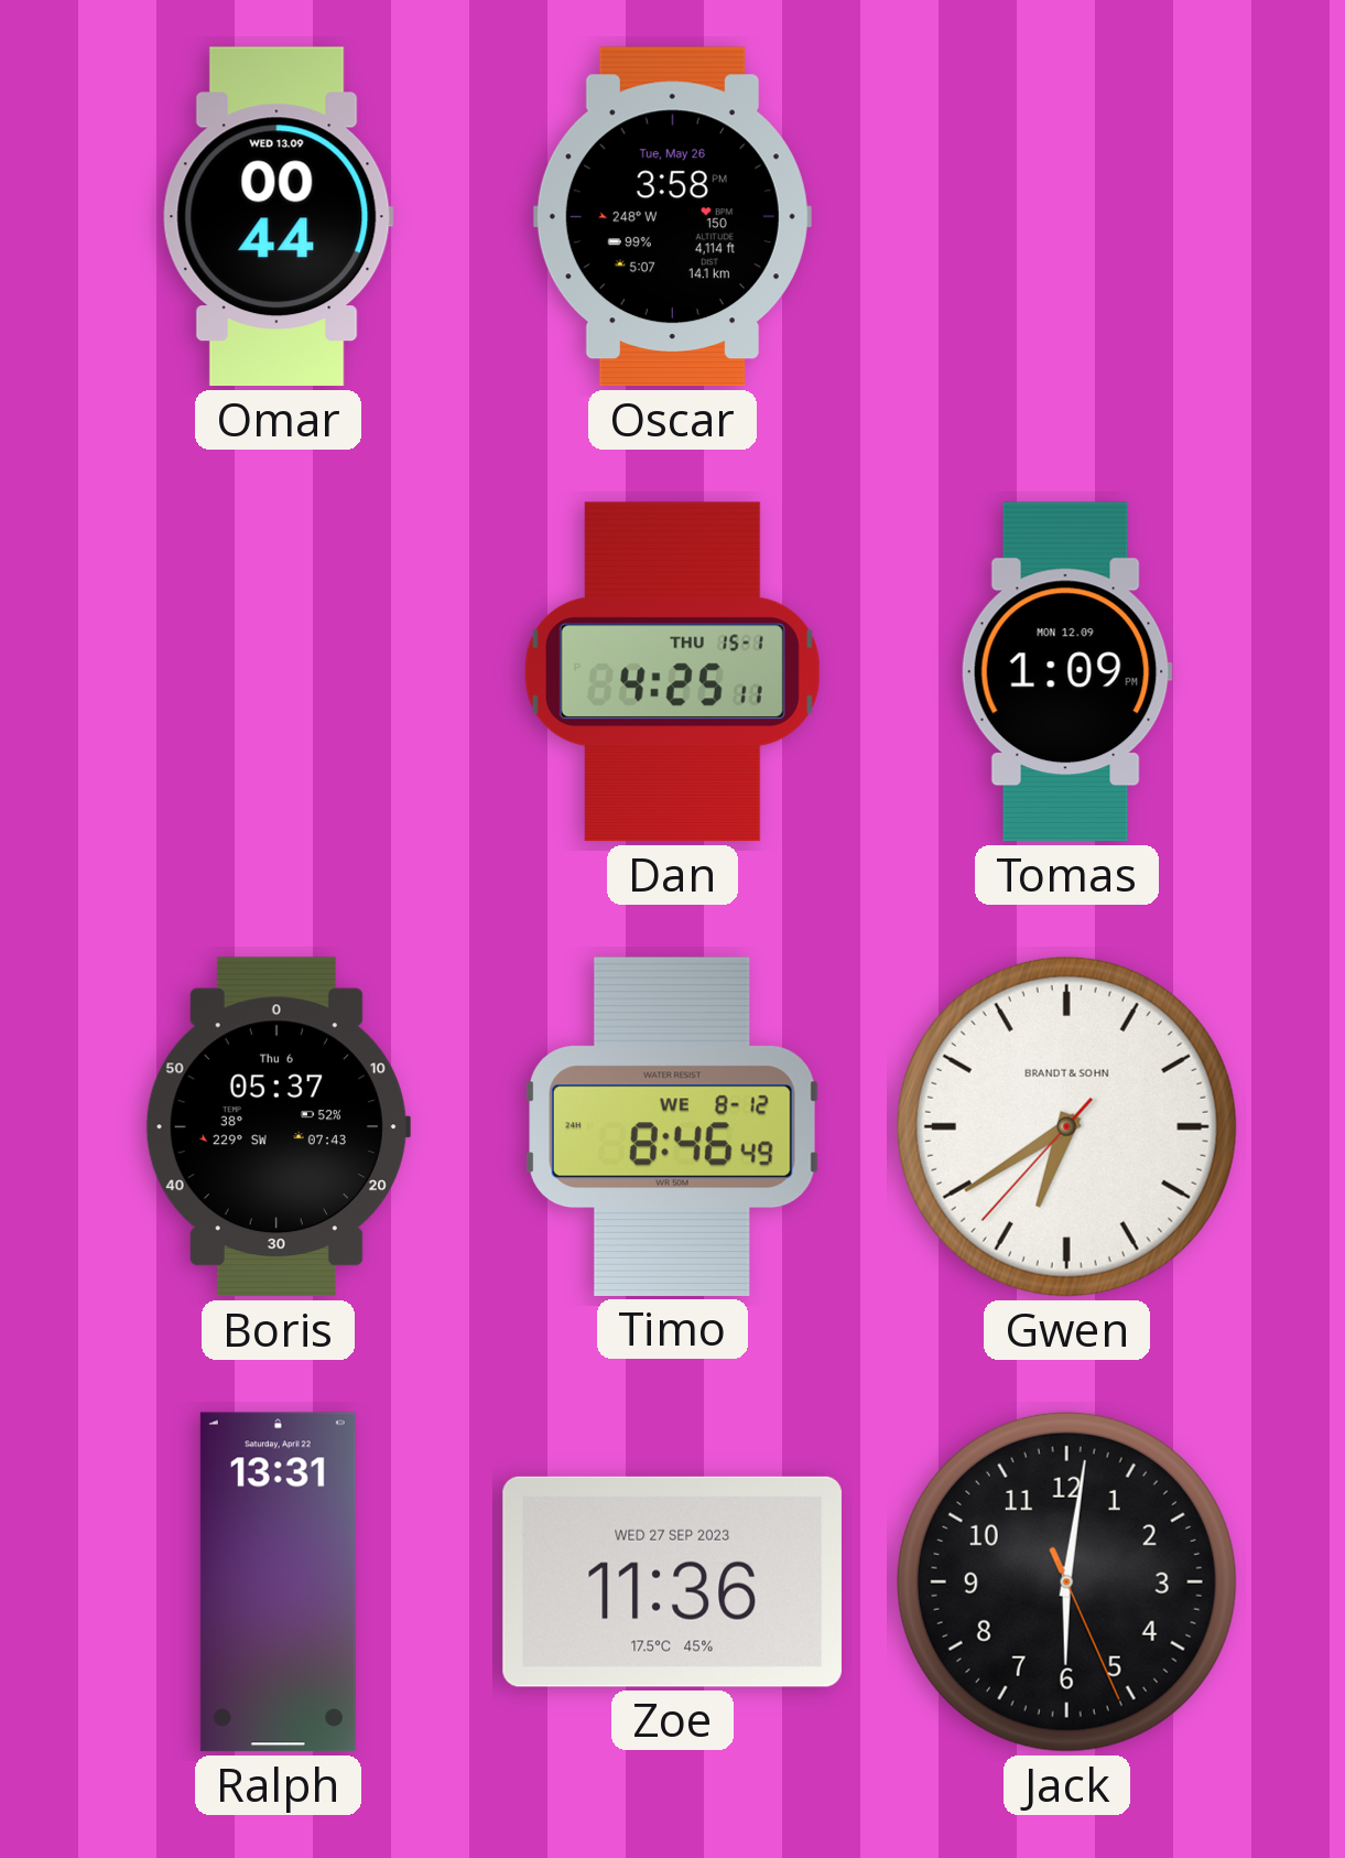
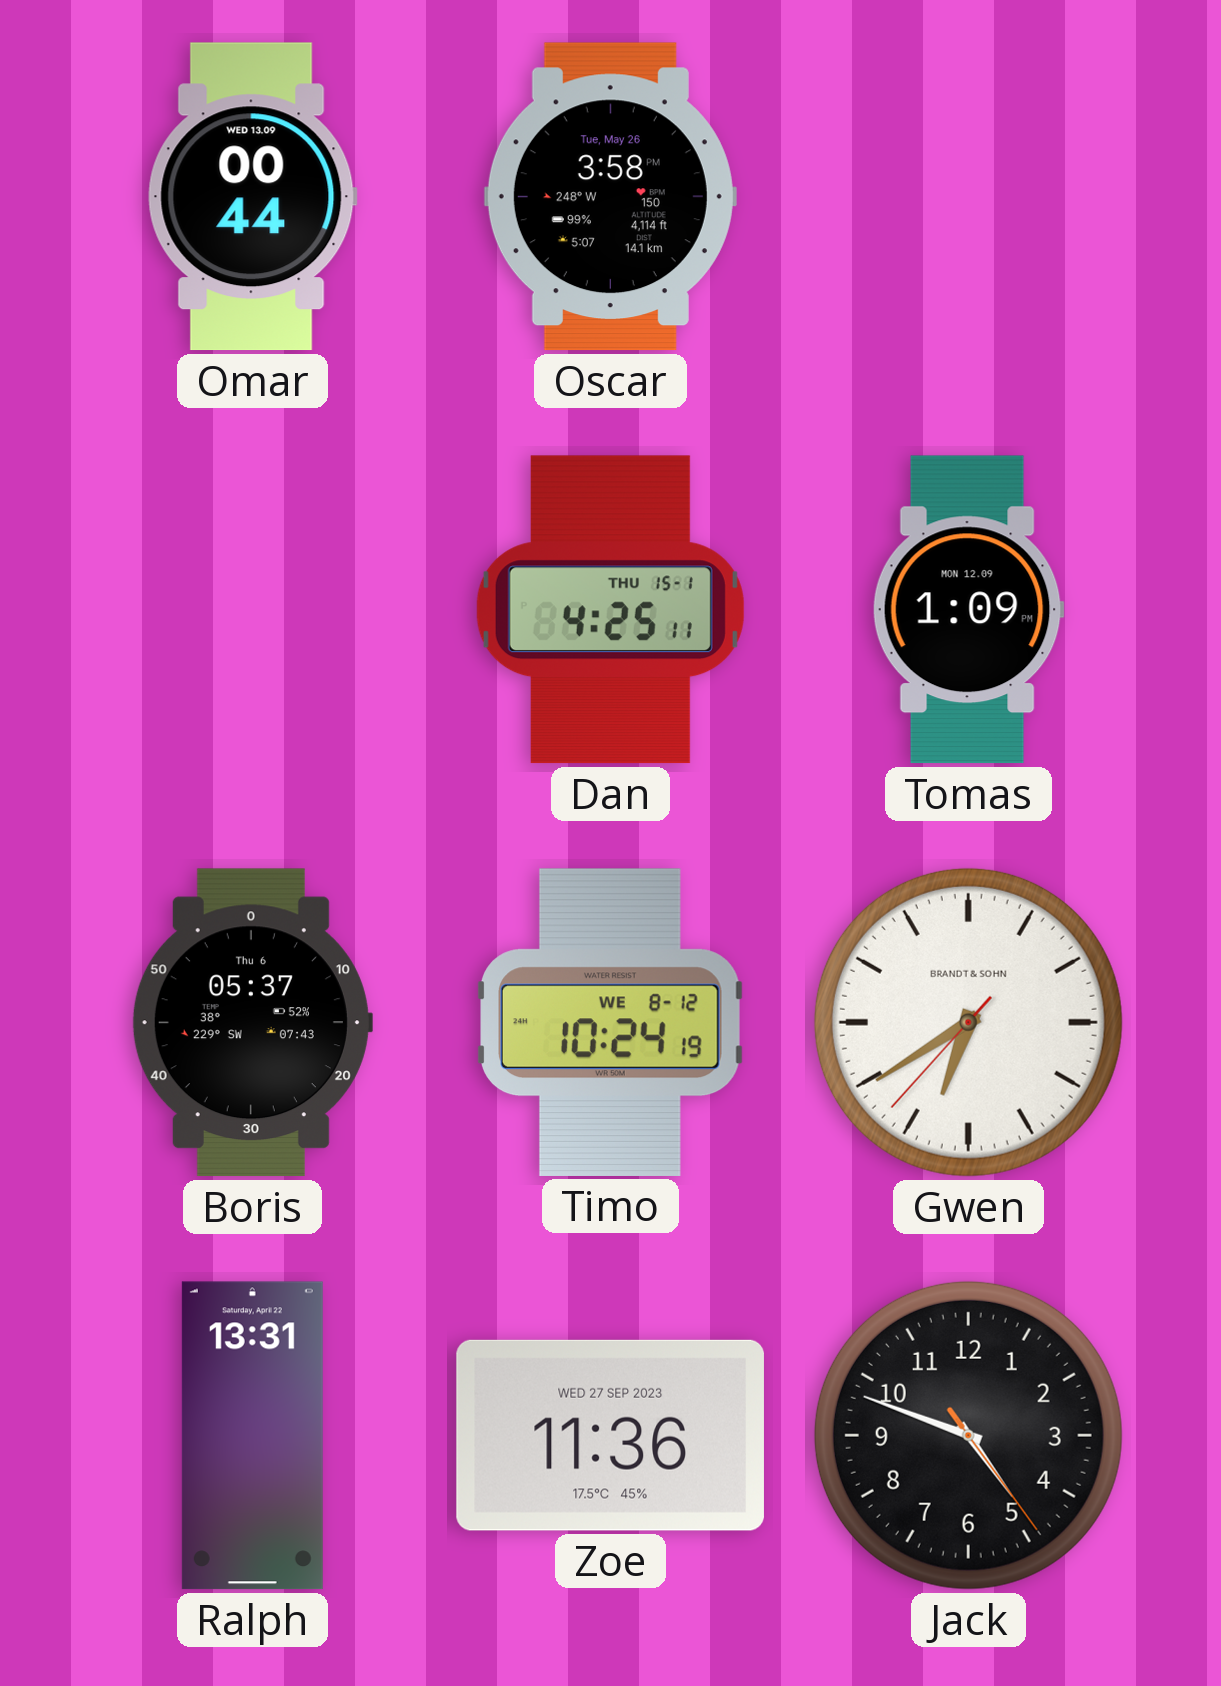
Timo: 8:46 -> 10:24
Jack: 6:01 -> 4:48
